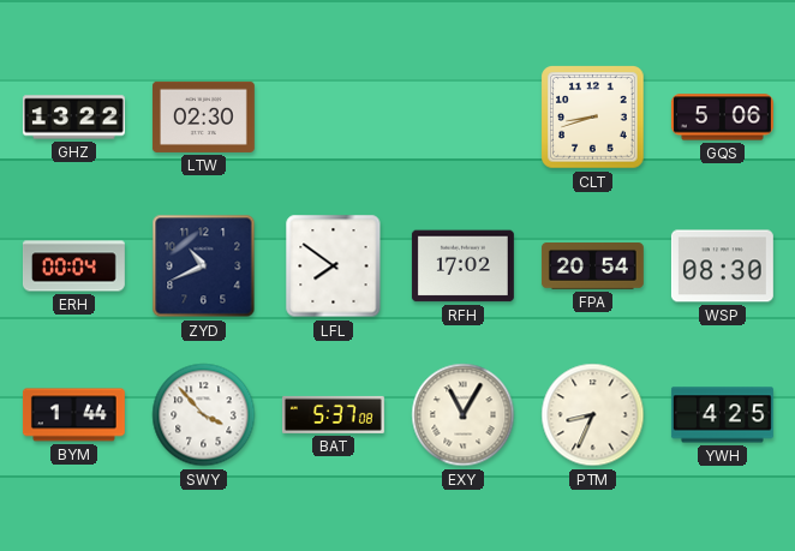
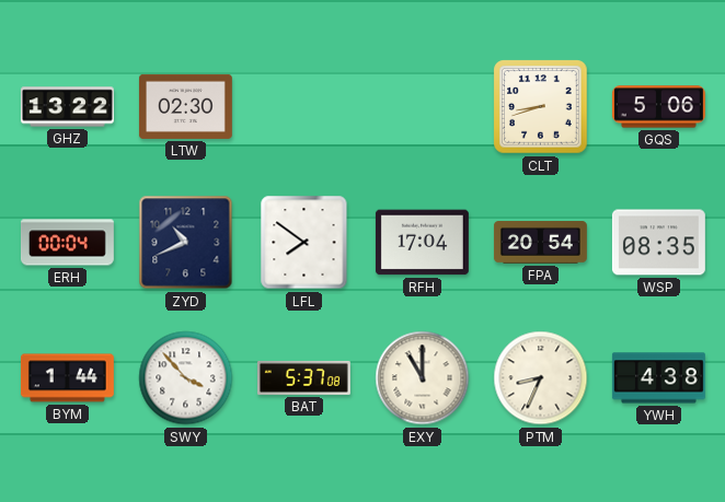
RFH: 17:02 -> 17:04
WSP: 08:30 -> 08:35
EXY: 11:05 -> 11:00
YWH: 4:25 -> 4:38
